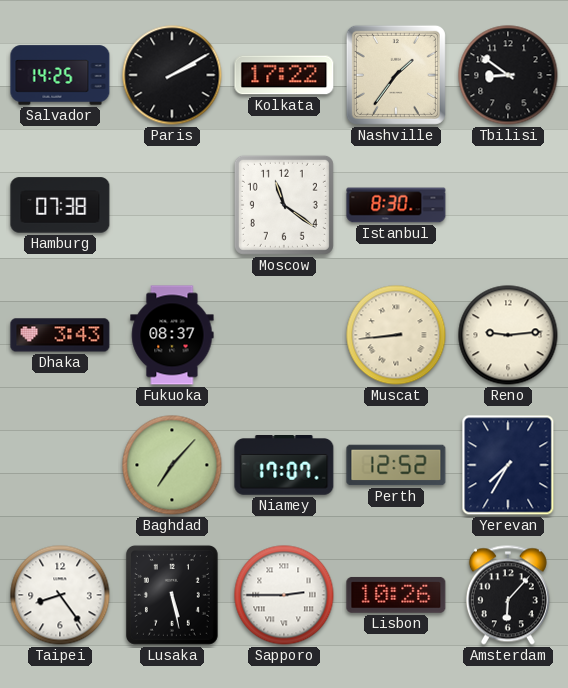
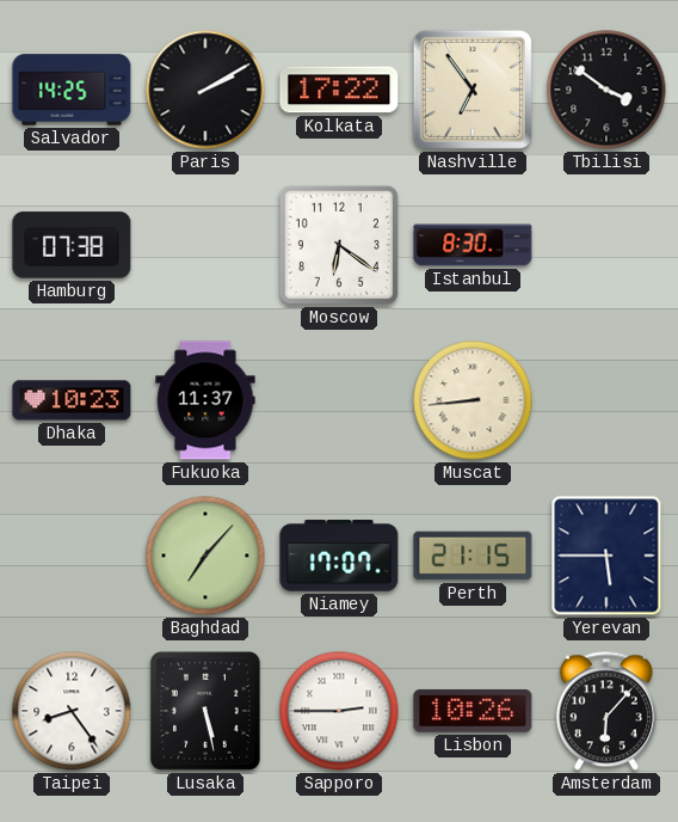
Nashville: 1:36 -> 6:54
Tbilisi: 8:51 -> 3:51
Moscow: 11:21 -> 6:21
Dhaka: 3:43 -> 10:23
Fukuoka: 08:37 -> 11:37
Reno: 9:14 -> none
Perth: 12:52 -> 21:15
Yerevan: 7:35 -> 5:45
